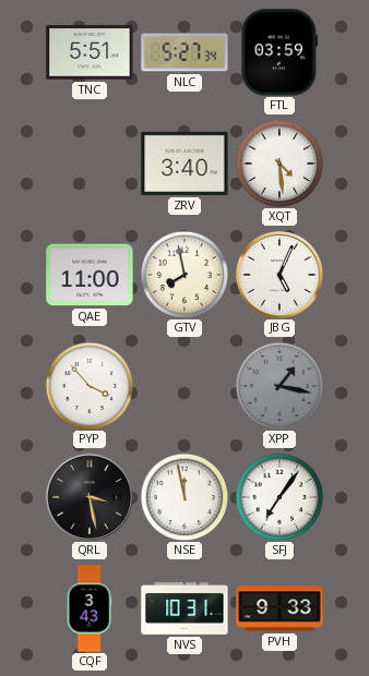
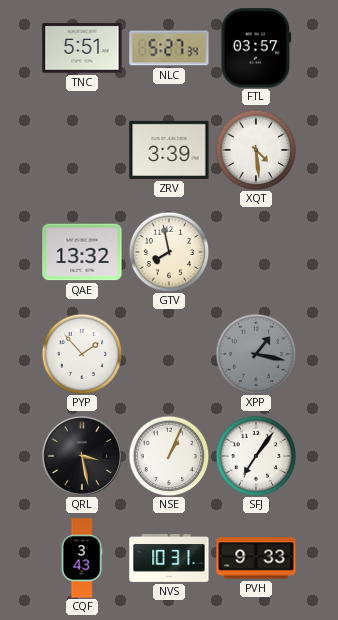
FTL: 03:59 -> 03:57
ZRV: 3:40 -> 3:39
QAE: 11:00 -> 13:32
JBG: 5:04 -> none
PYP: 3:53 -> 1:53
NSE: 11:58 -> 1:04
